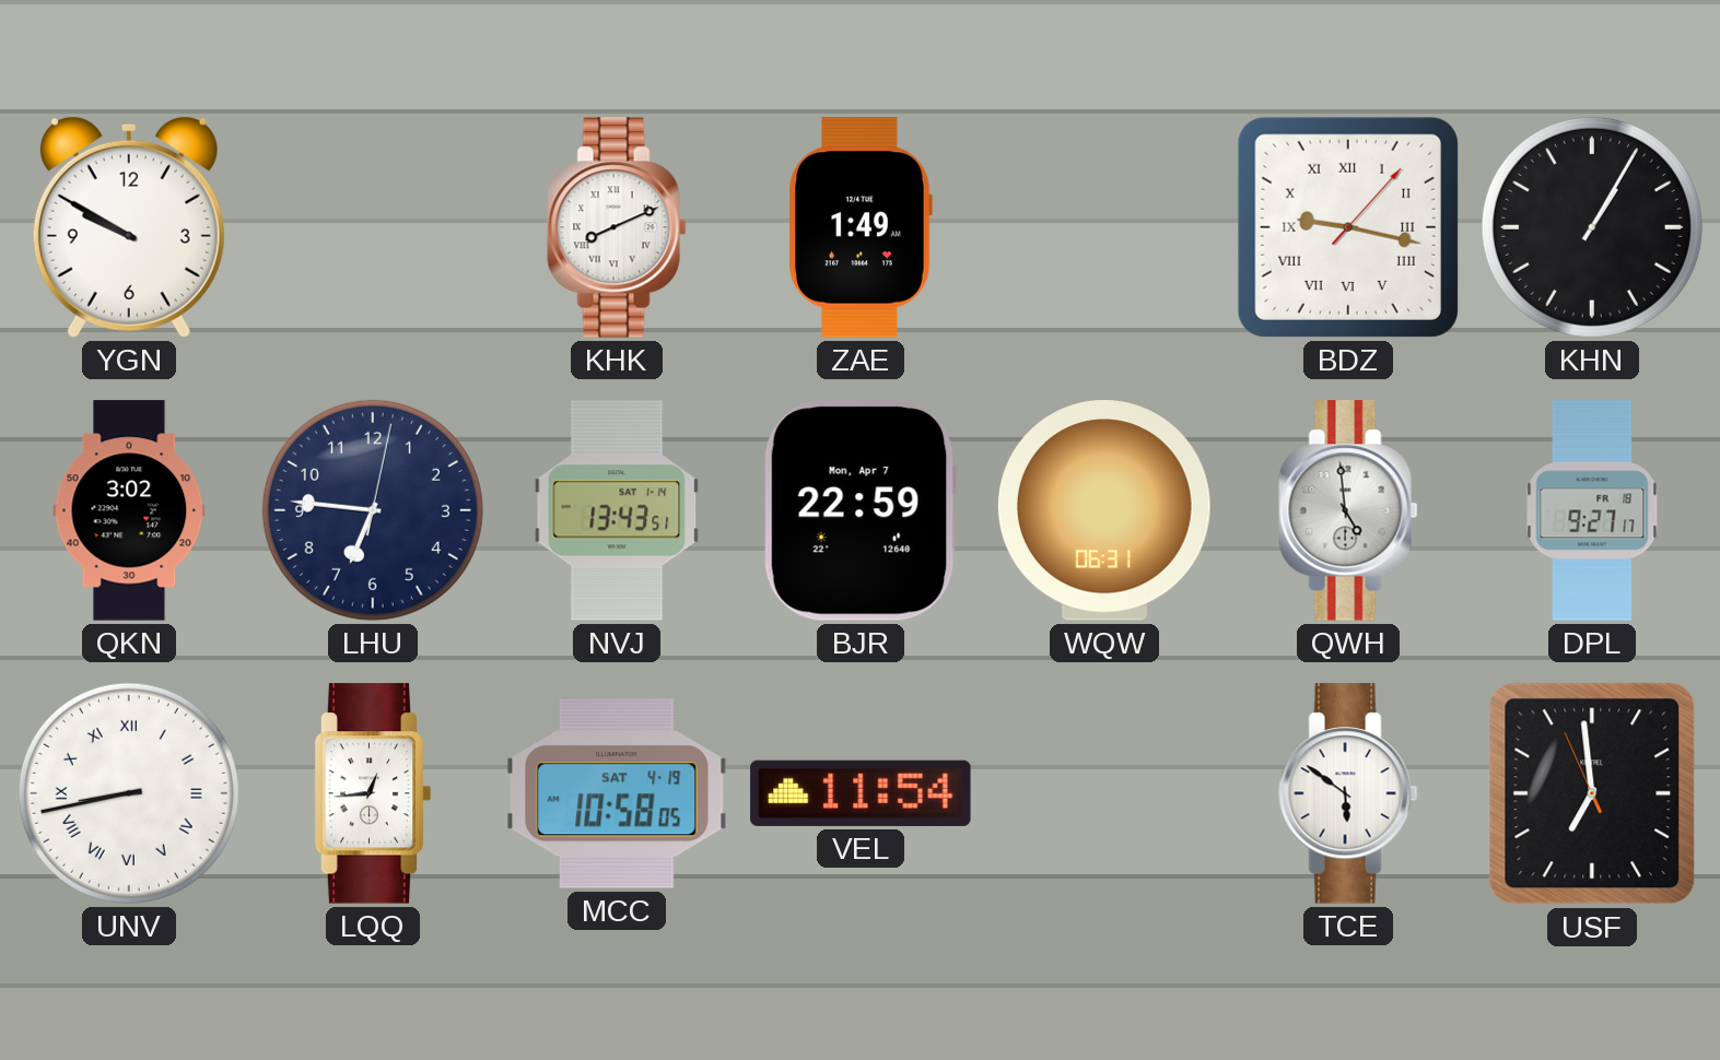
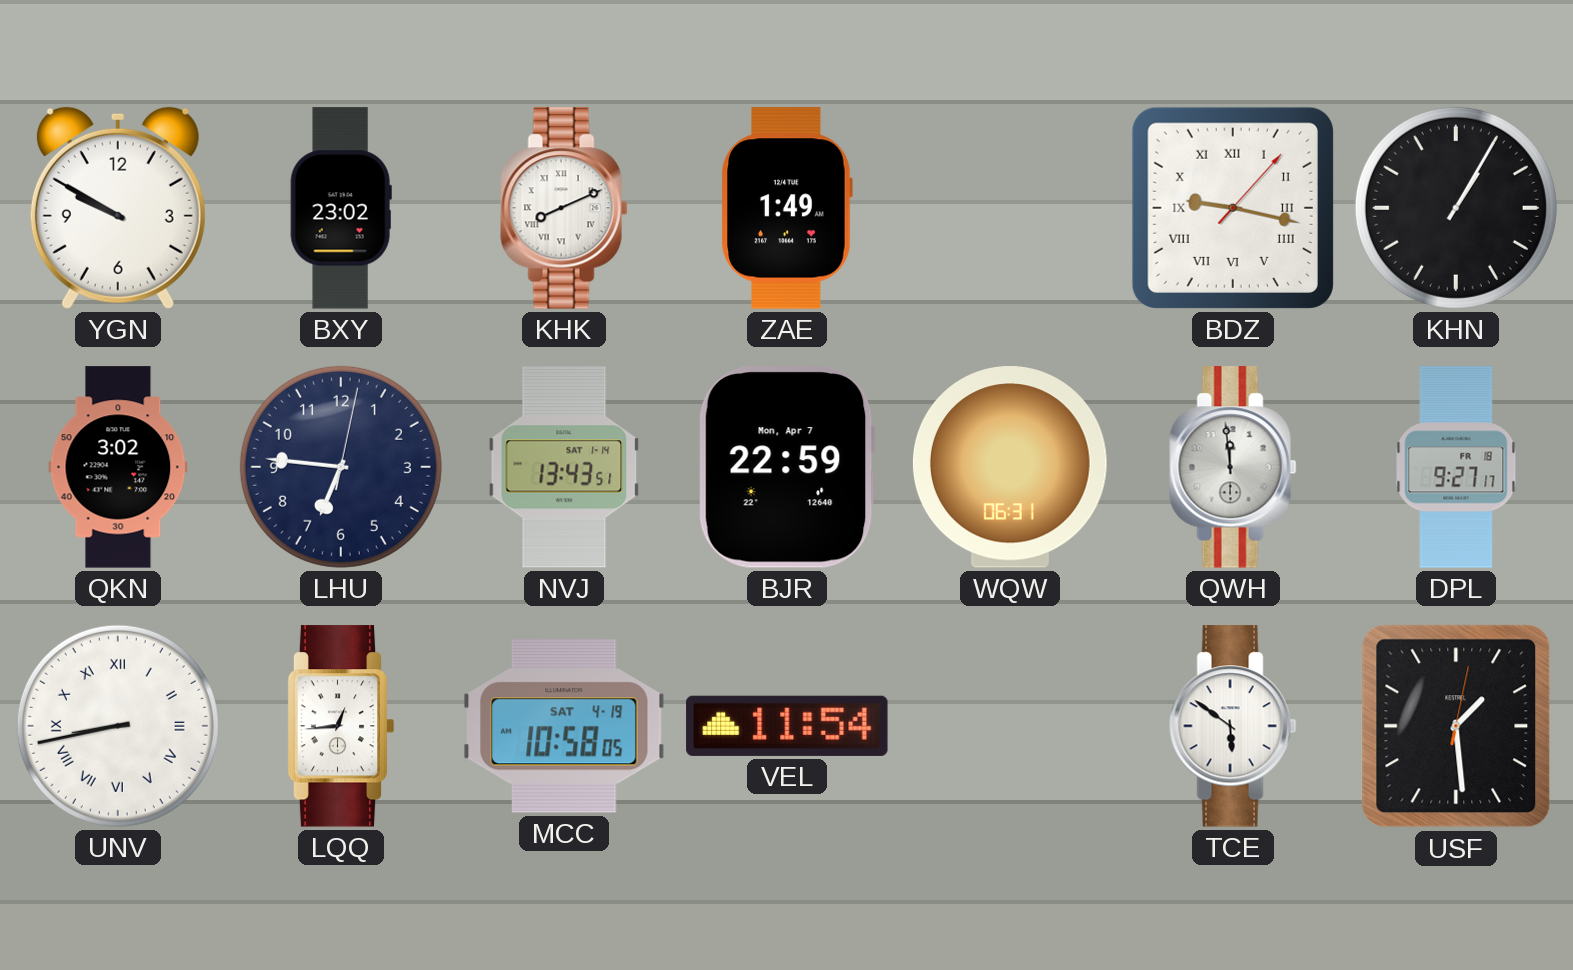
BXY: none -> 23:02
QWH: 4:59 -> 11:59
USF: 6:58 -> 1:29
